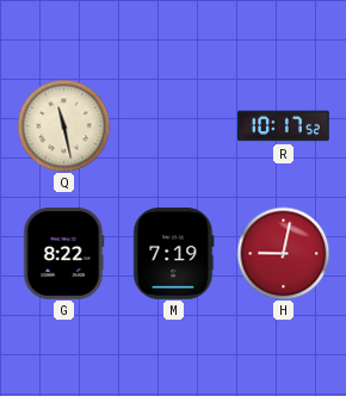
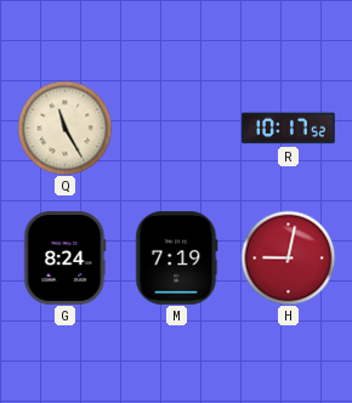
Q: 11:28 -> 11:25
G: 8:22 -> 8:24
